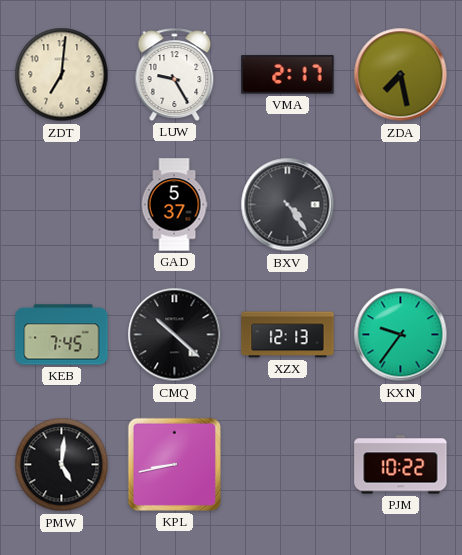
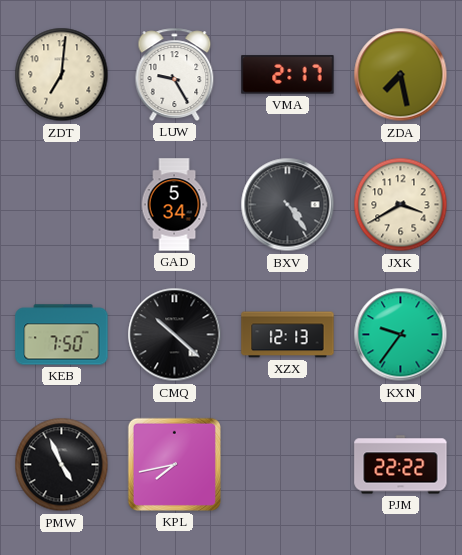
GAD: 5:37 -> 5:34
JXK: none -> 3:40
KEB: 7:45 -> 7:50
PMW: 5:01 -> 4:56
KPL: 8:43 -> 7:43
PJM: 10:22 -> 22:22
